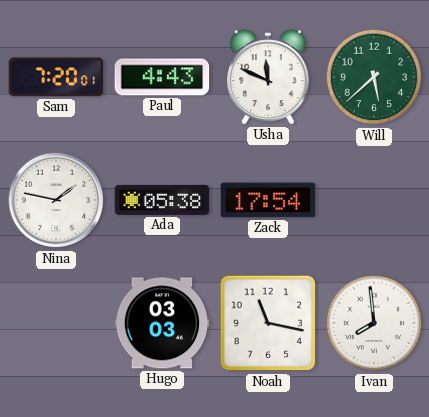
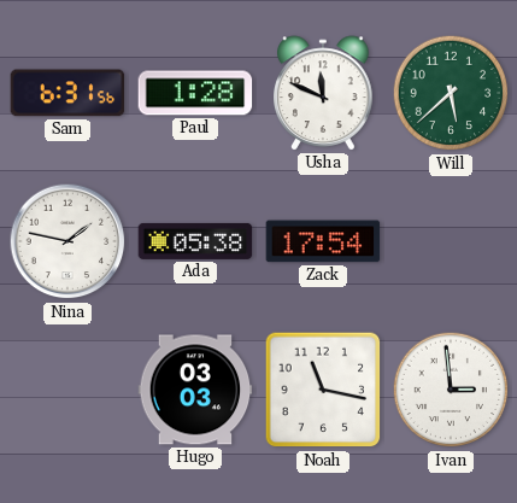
Sam: 7:20 -> 6:31
Paul: 4:43 -> 1:28
Ivan: 7:59 -> 2:59
